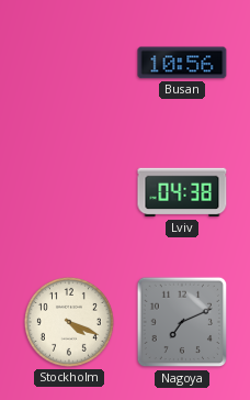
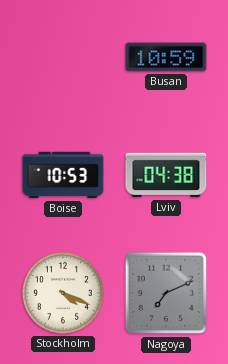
Busan: 10:56 -> 10:59
Boise: none -> 10:53
